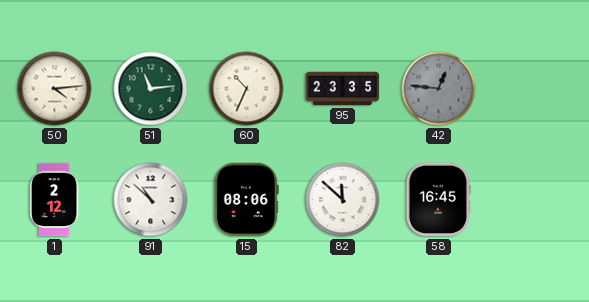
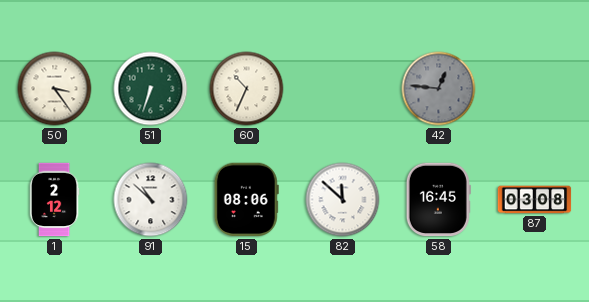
50: 4:14 -> 3:24
51: 11:14 -> 6:33
95: 23:35 -> none
87: none -> 03:08
